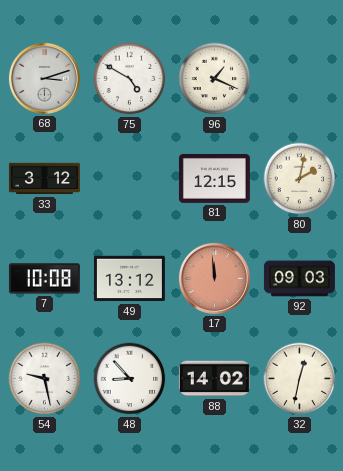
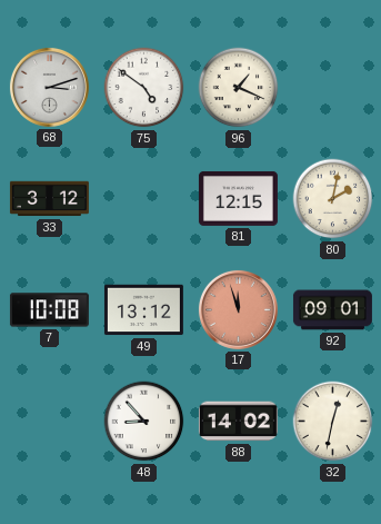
75: 4:50 -> 4:51
17: 11:59 -> 11:57
92: 09:03 -> 09:01
54: 9:28 -> none
